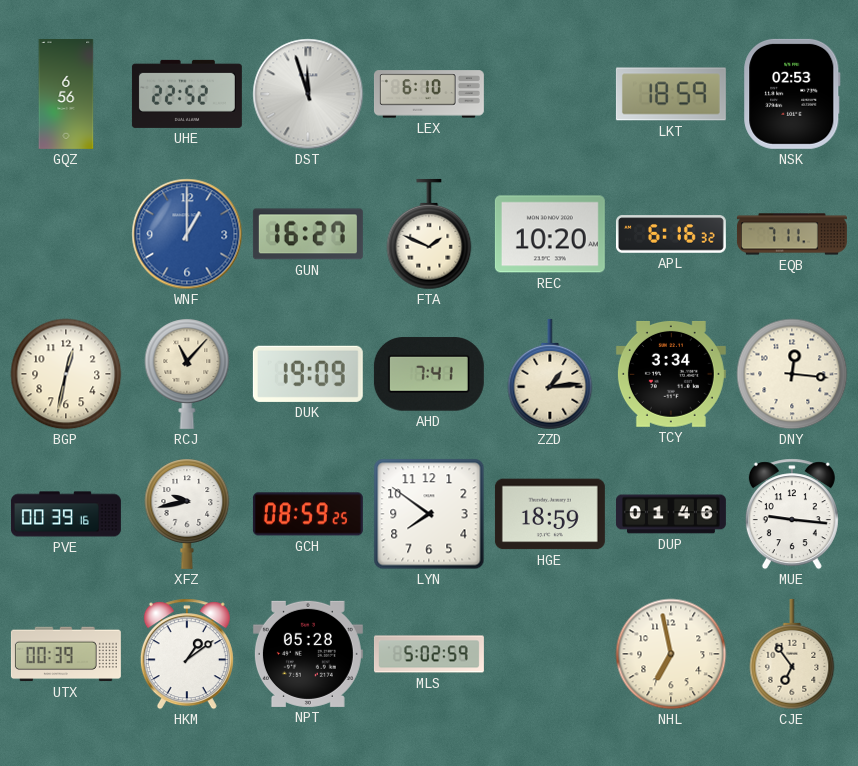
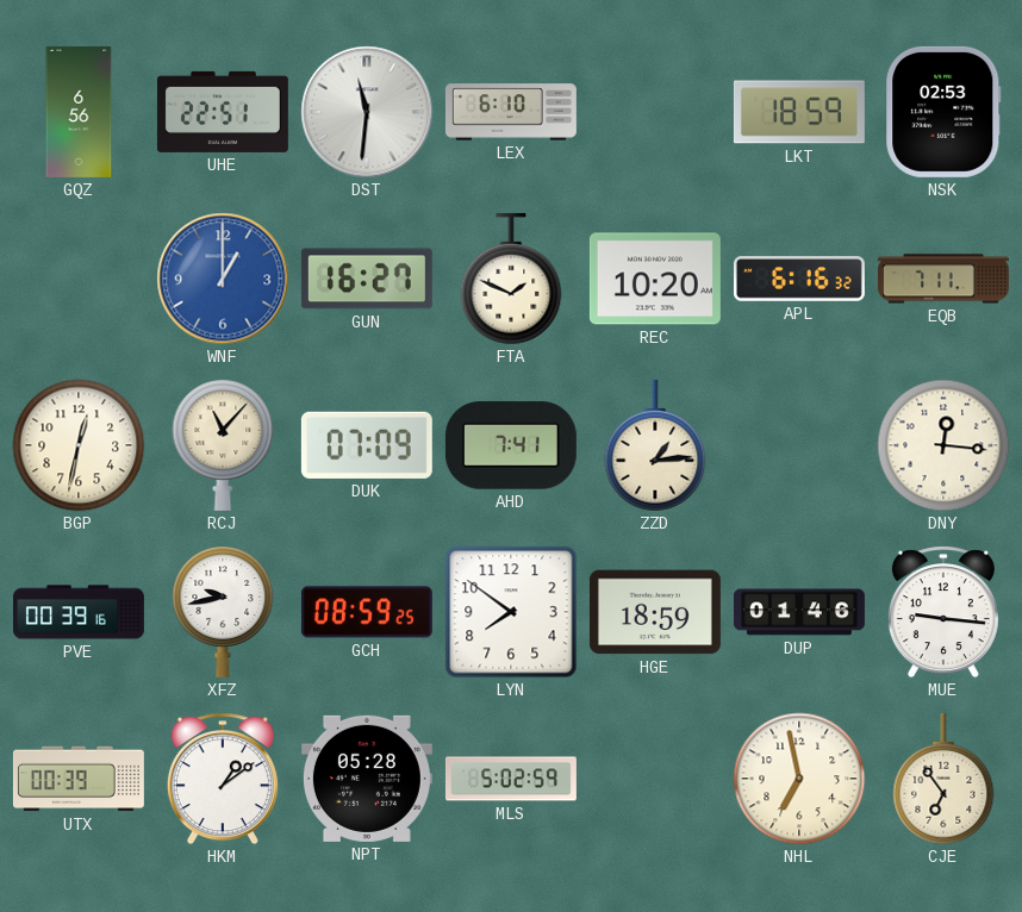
UHE: 22:52 -> 22:51
DST: 11:57 -> 11:31
DUK: 19:09 -> 07:09
TCY: 3:34 -> none
